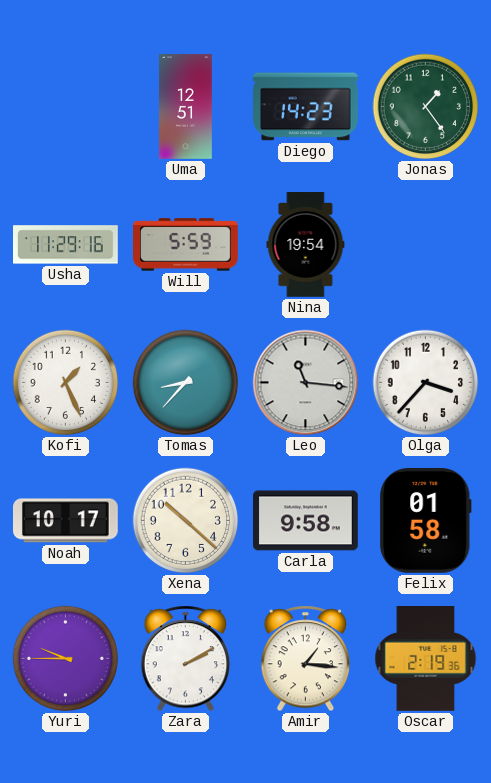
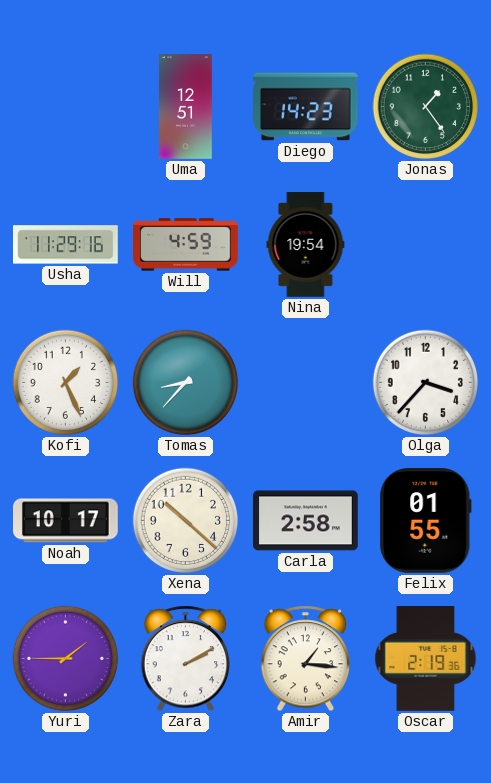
Will: 5:59 -> 4:59
Leo: 11:16 -> none
Carla: 9:58 -> 2:58
Felix: 01:58 -> 01:55
Yuri: 9:45 -> 1:45
